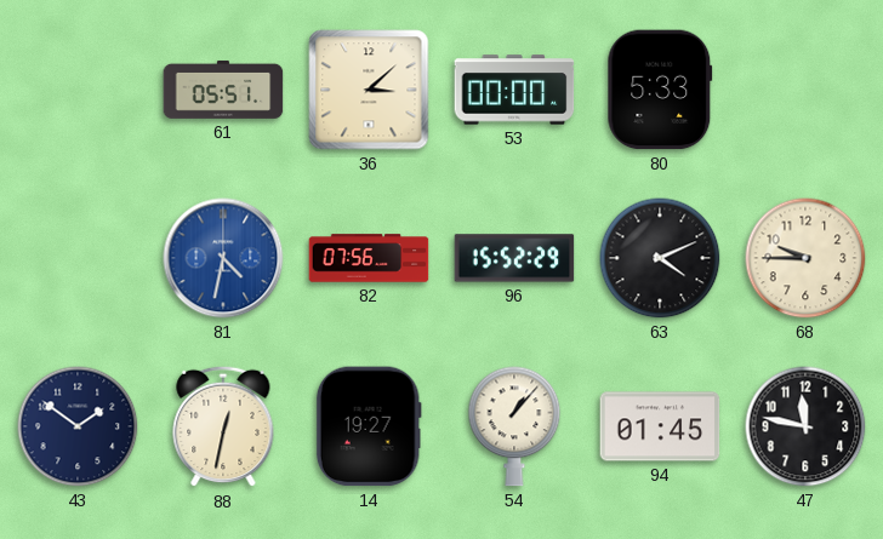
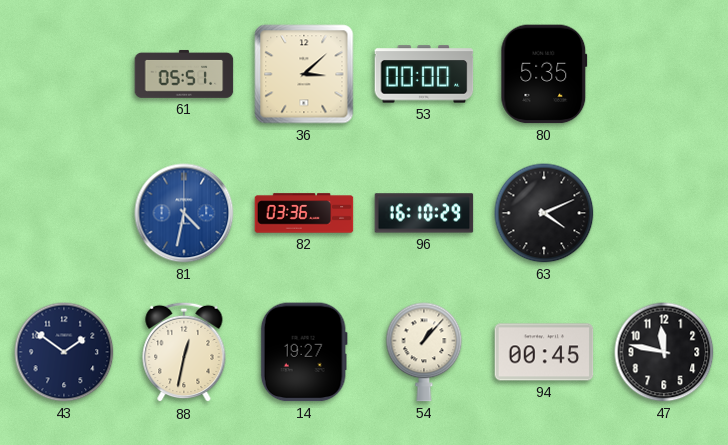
80: 5:33 -> 5:35
82: 07:56 -> 03:36
96: 15:52 -> 16:10
68: 9:45 -> none
94: 01:45 -> 00:45
